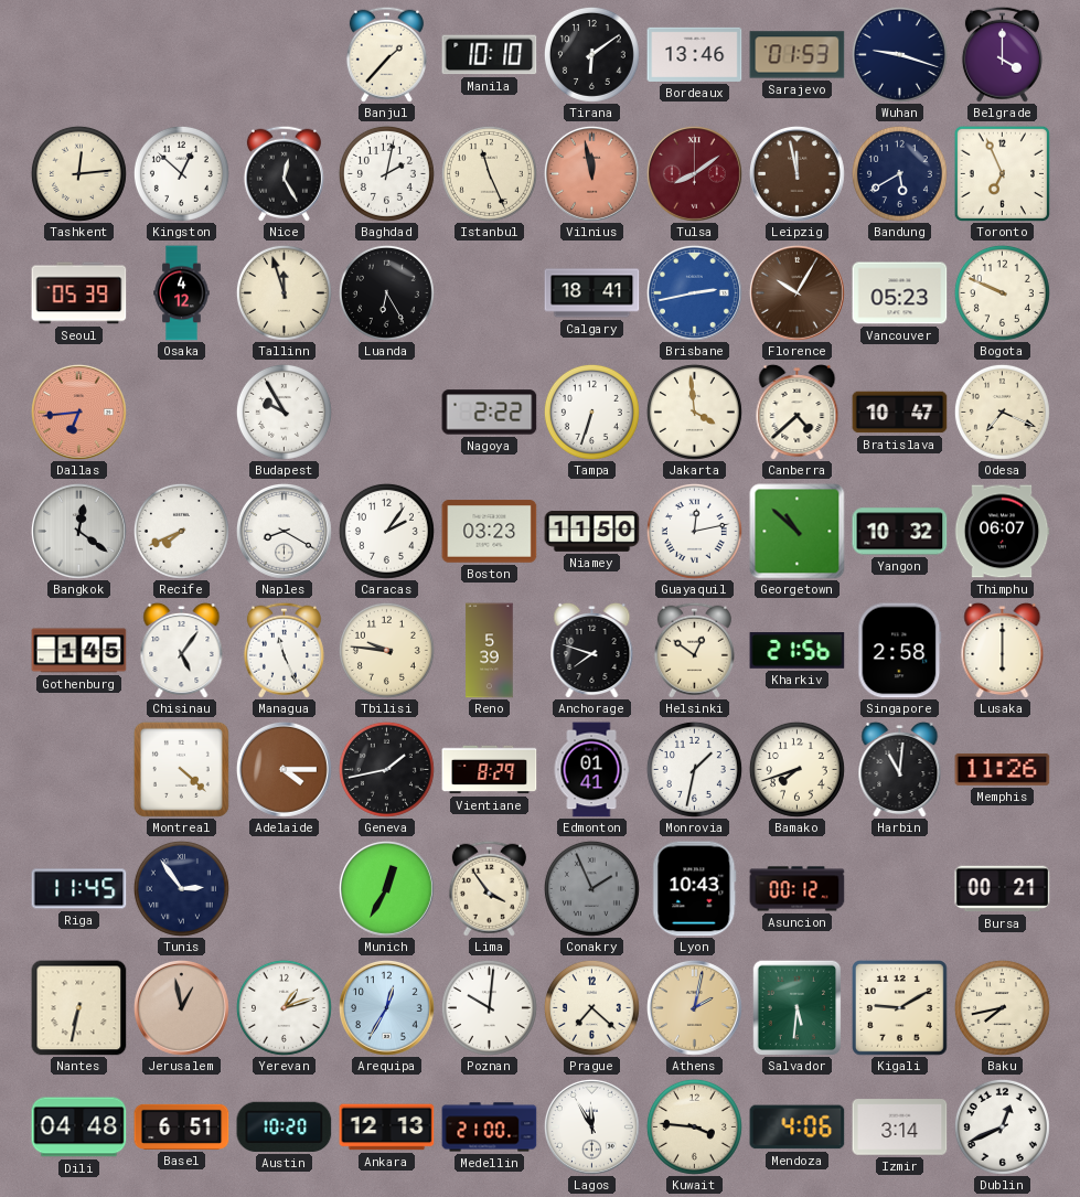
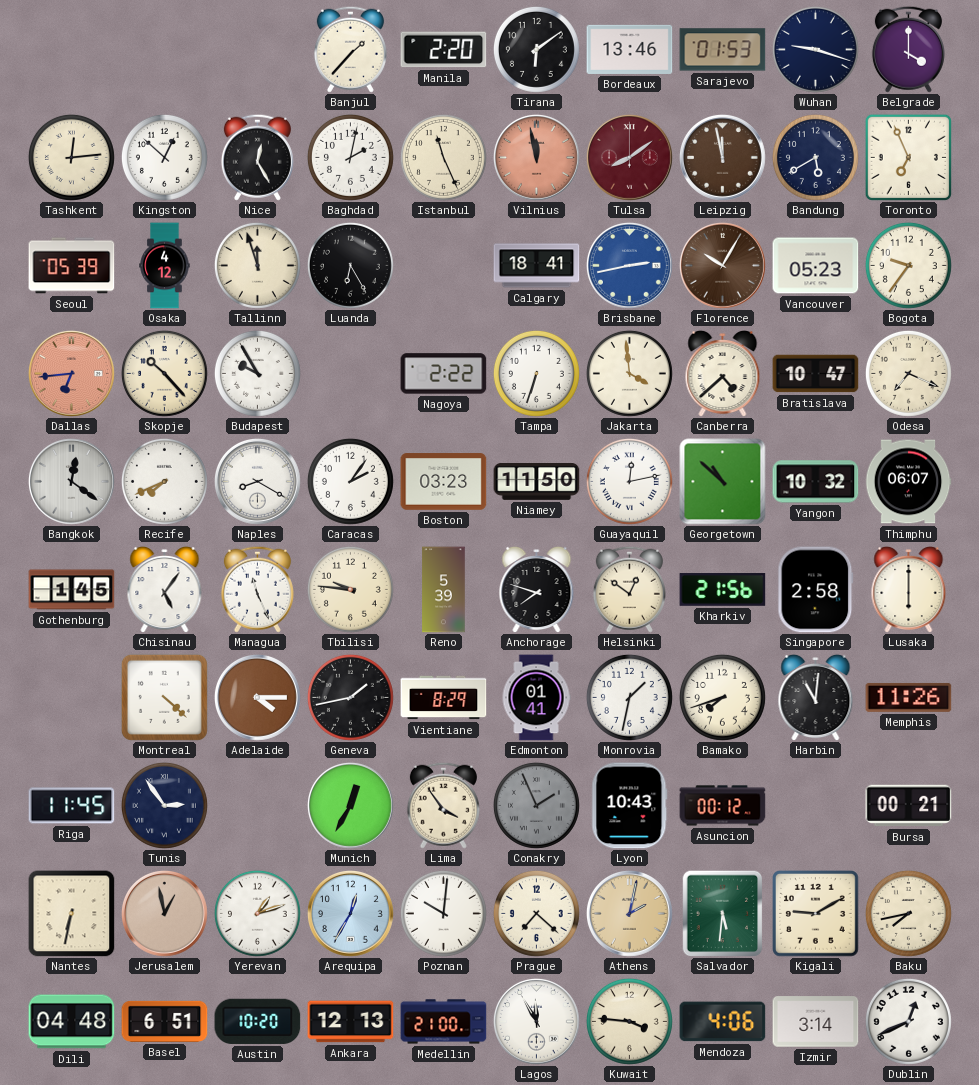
Manila: 10:10 -> 2:20
Bogota: 9:49 -> 9:36
Skopje: none -> 10:23
